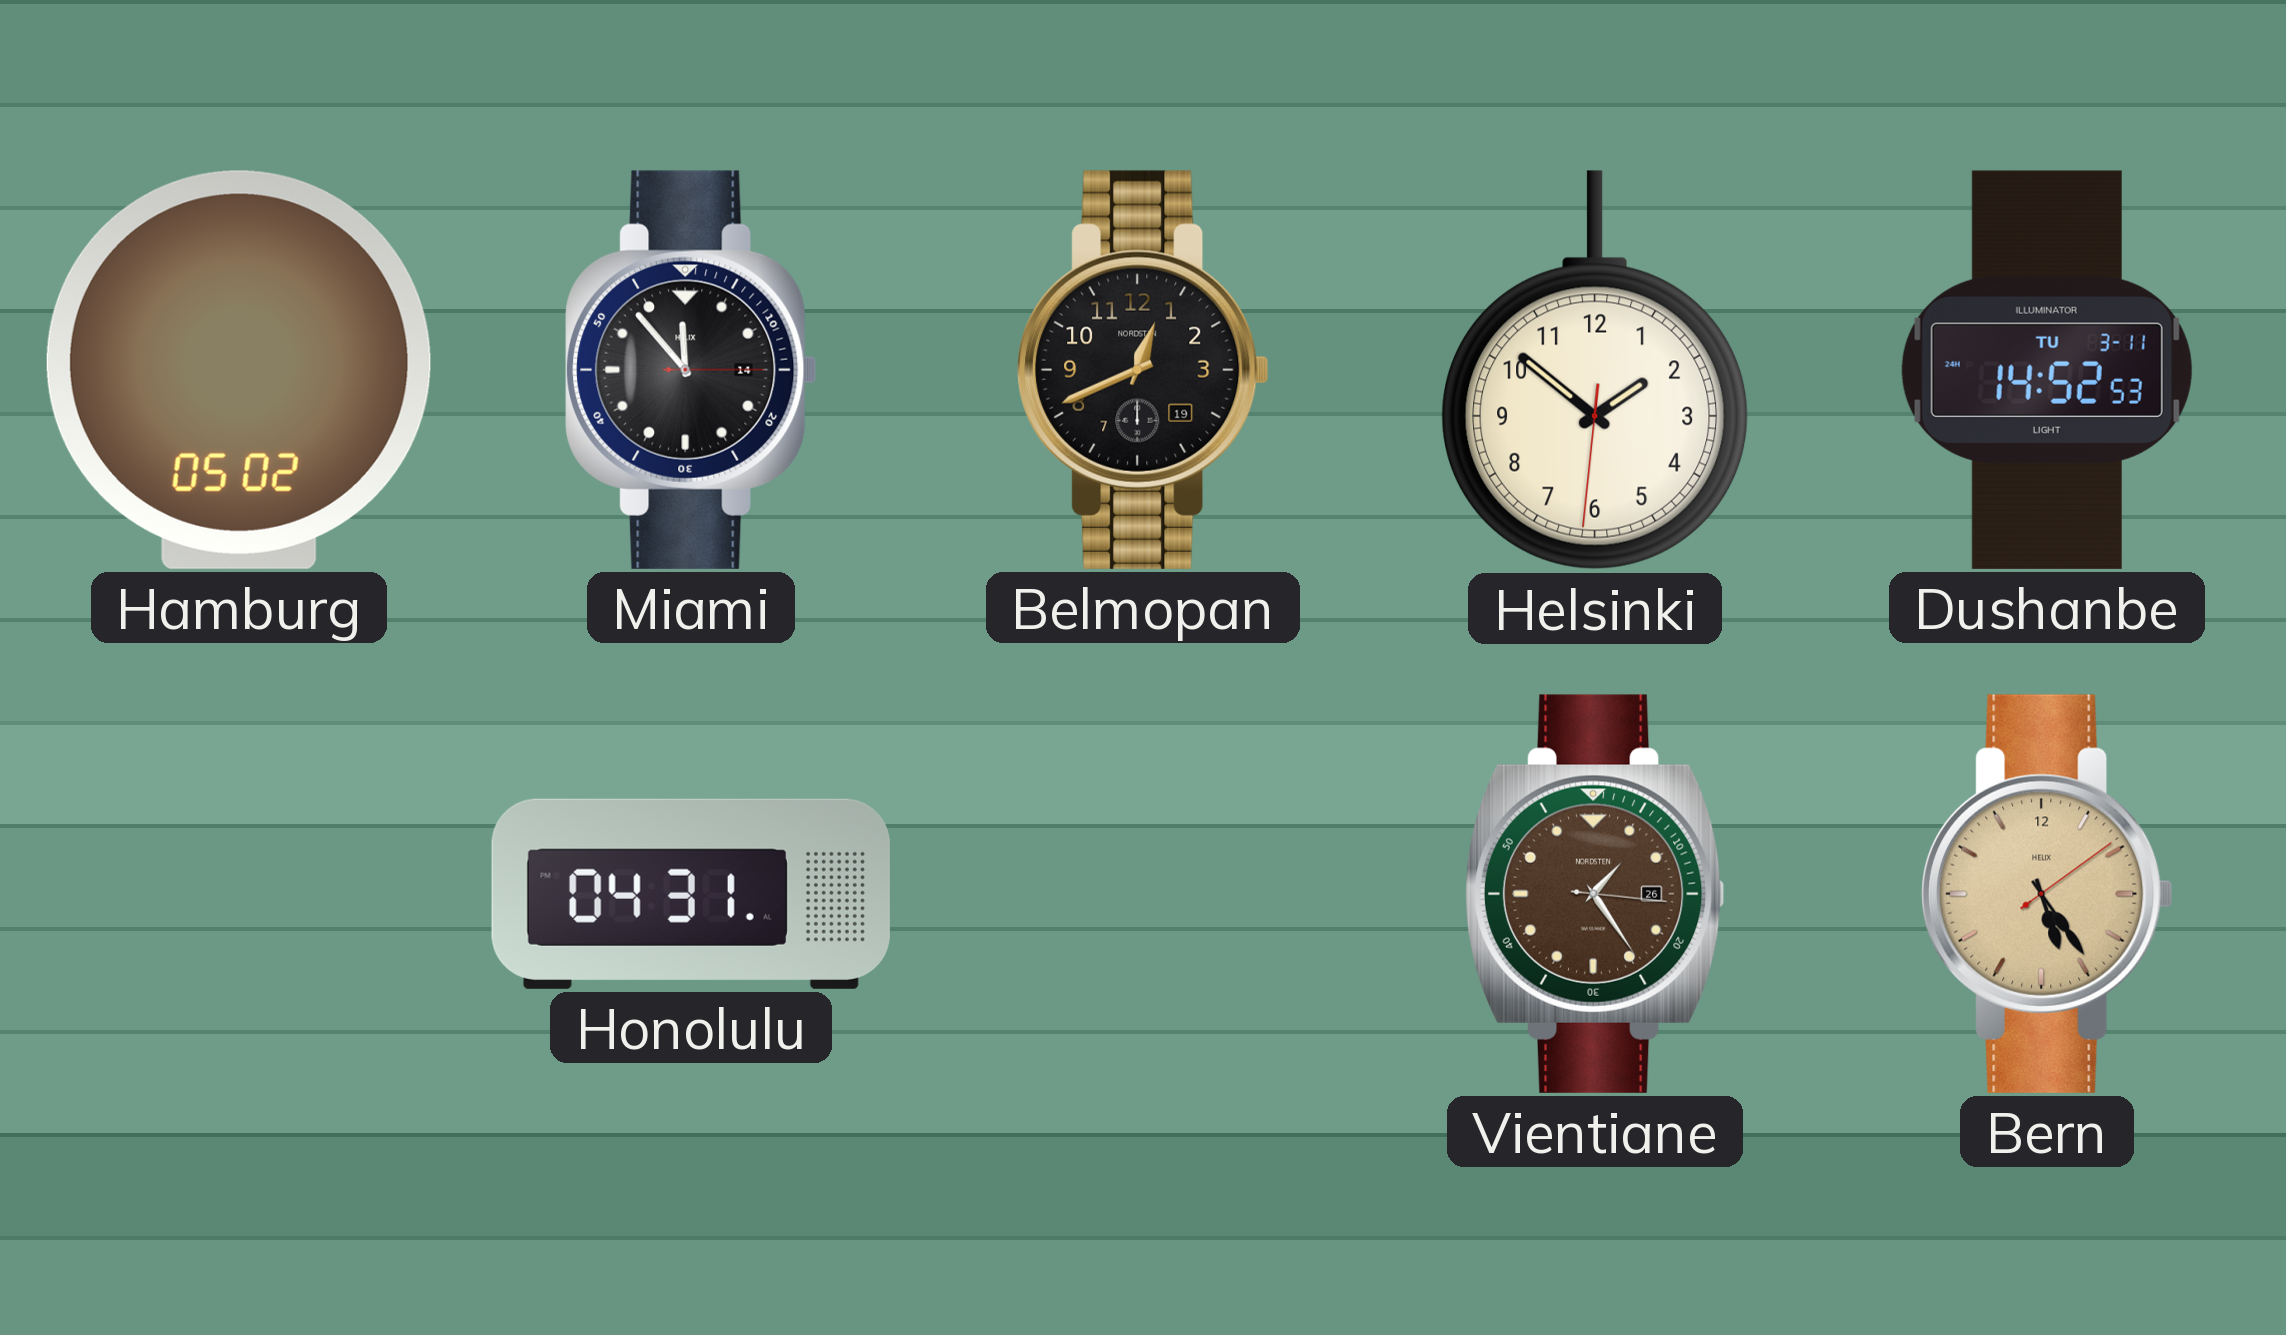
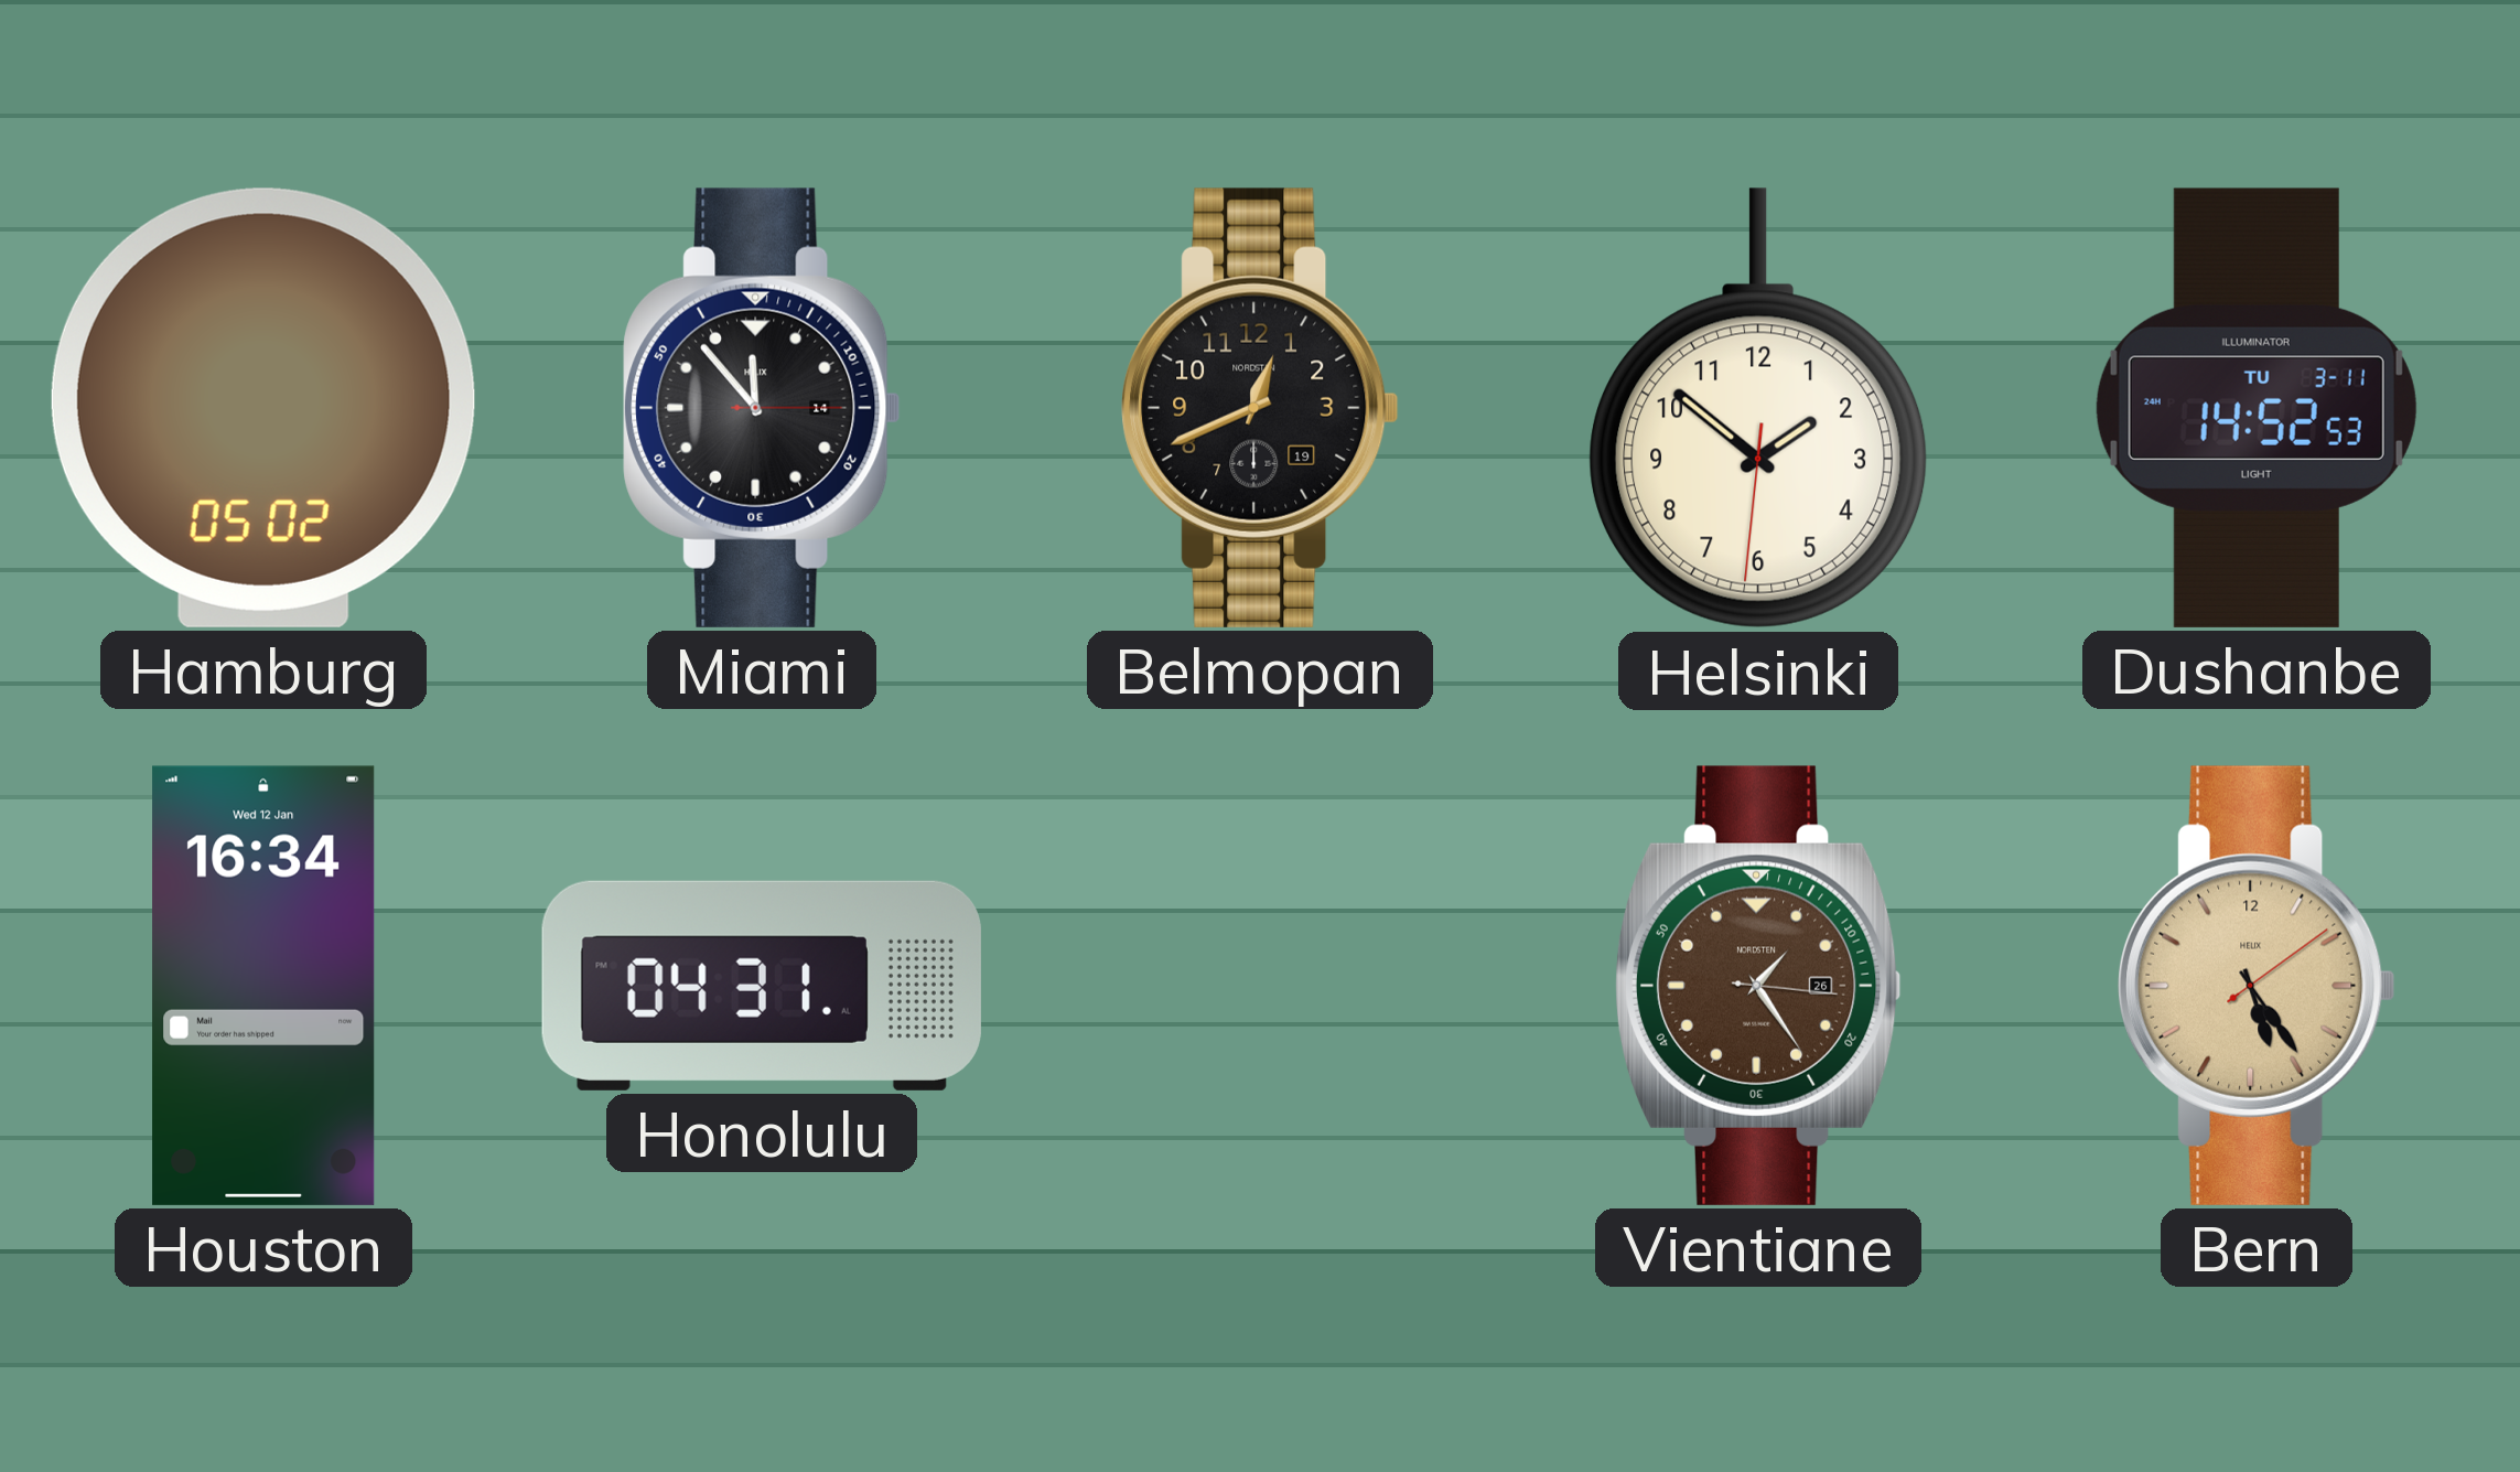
Houston: none -> 16:34
